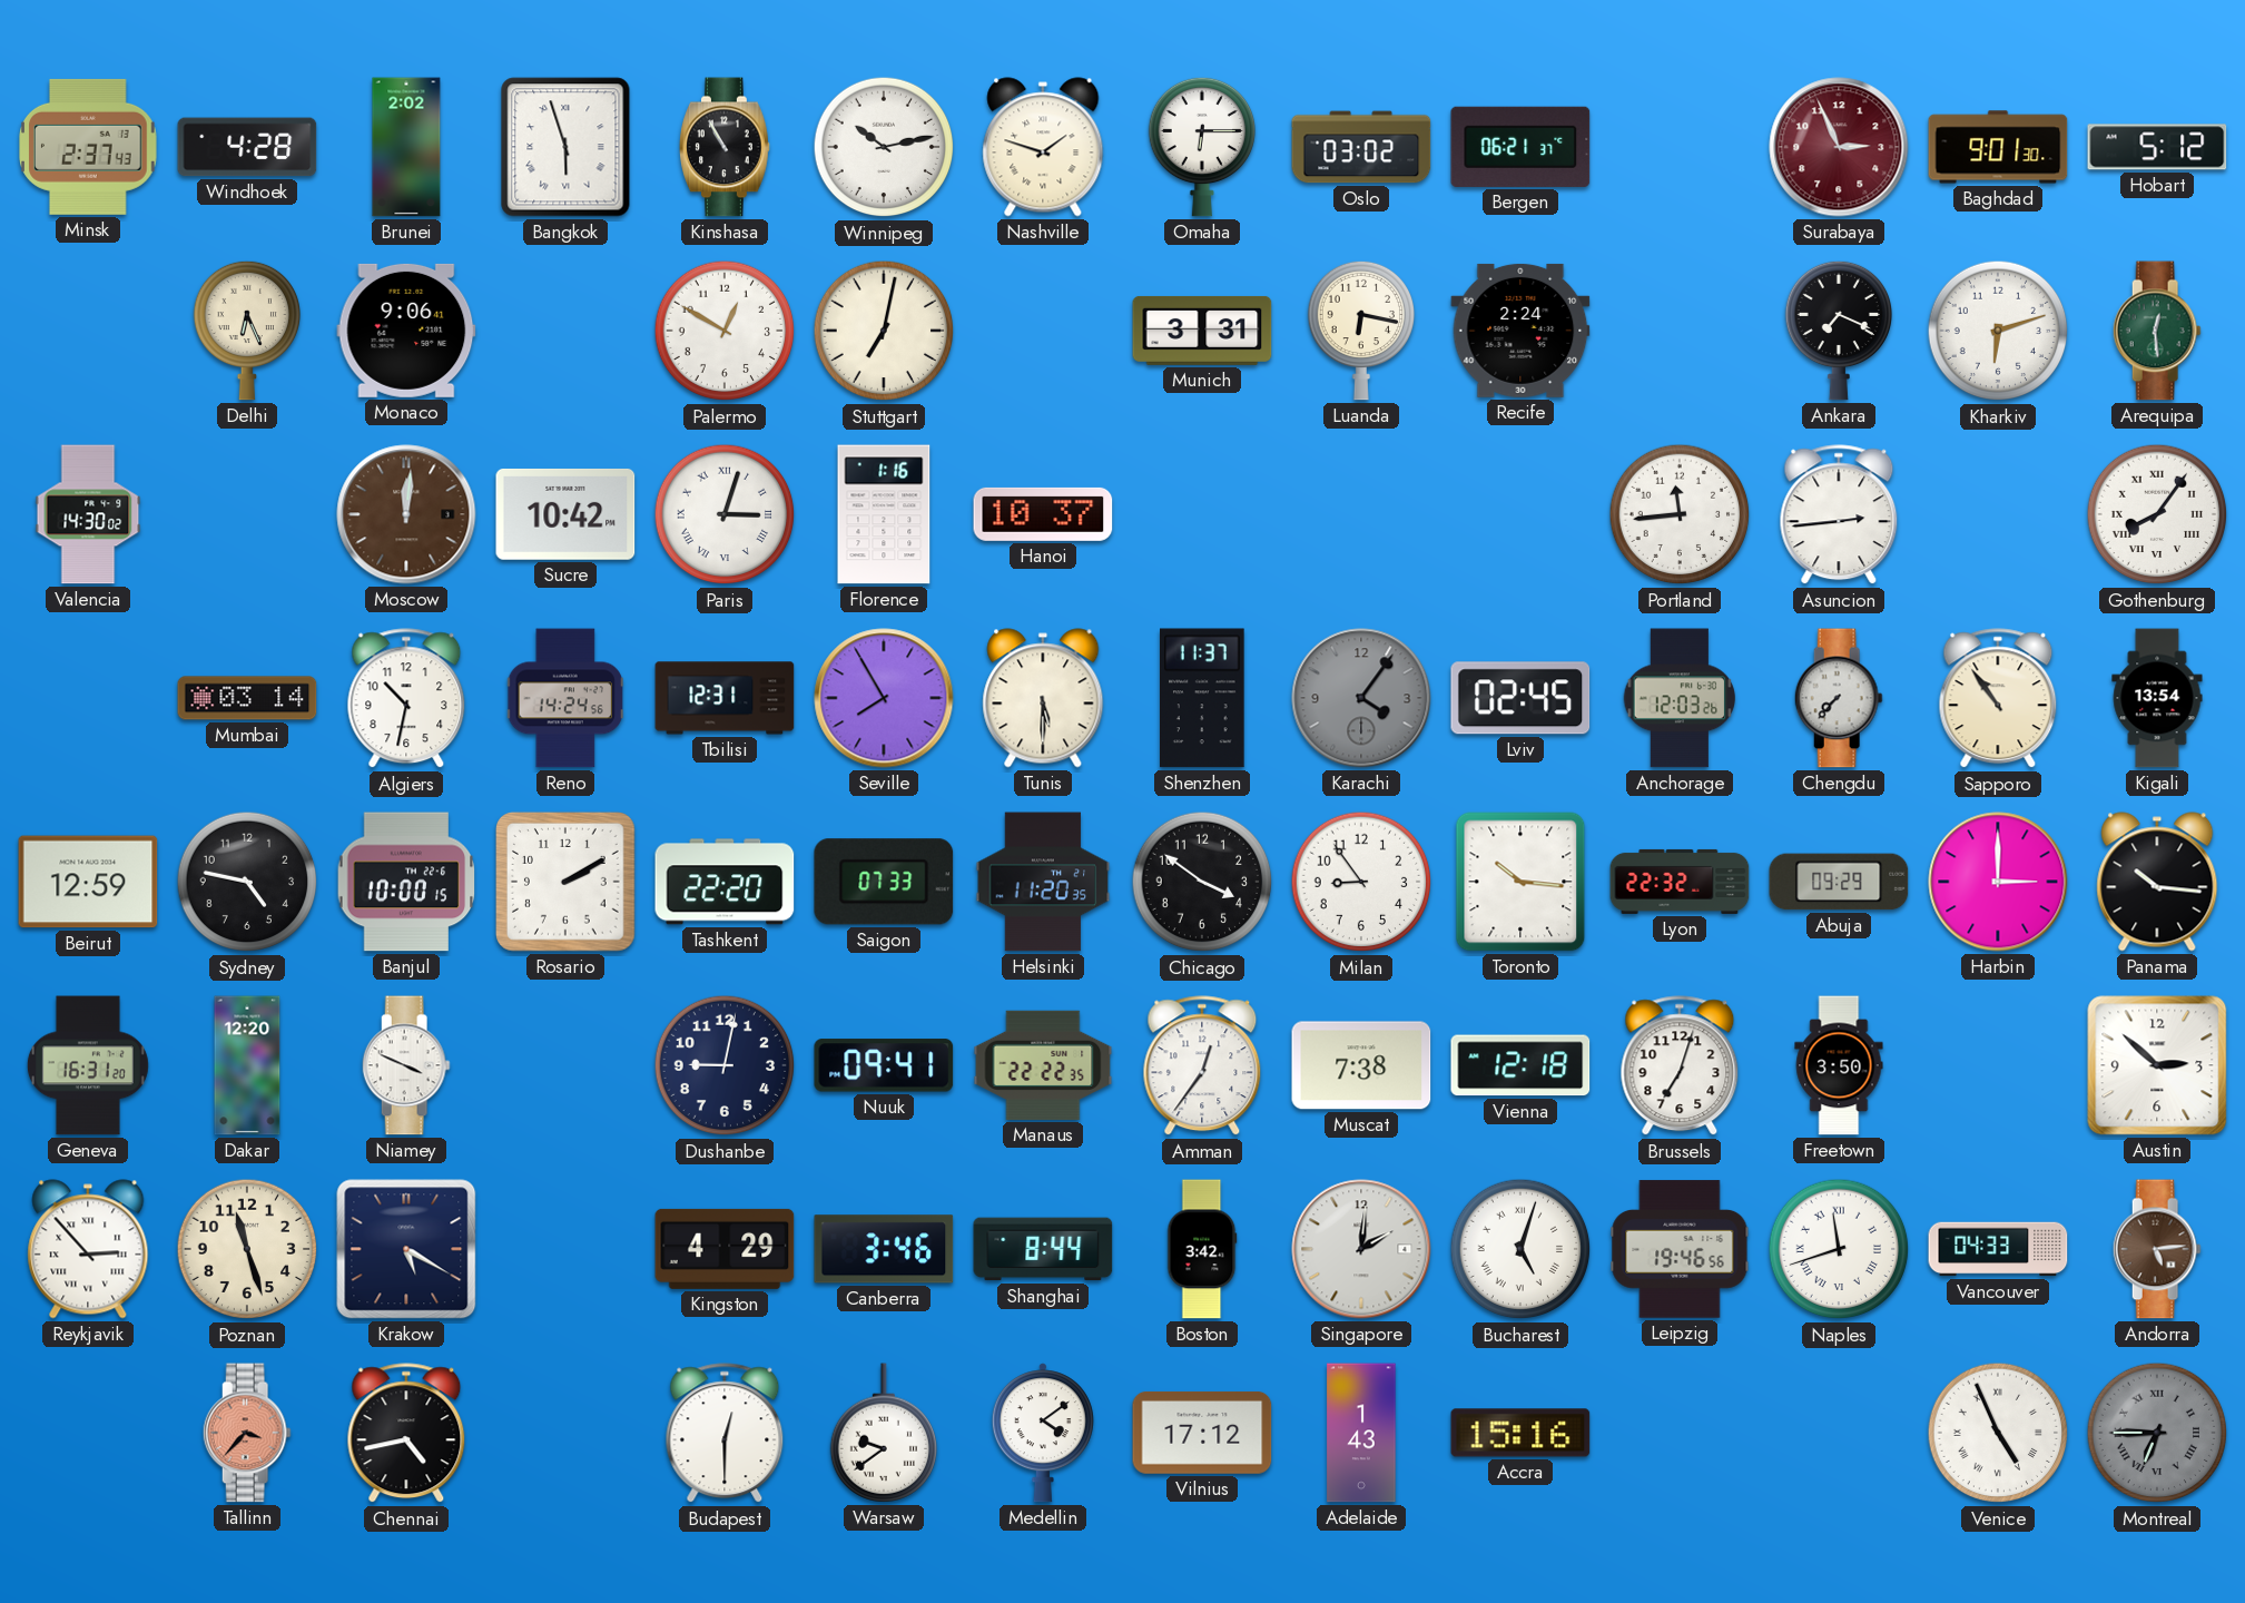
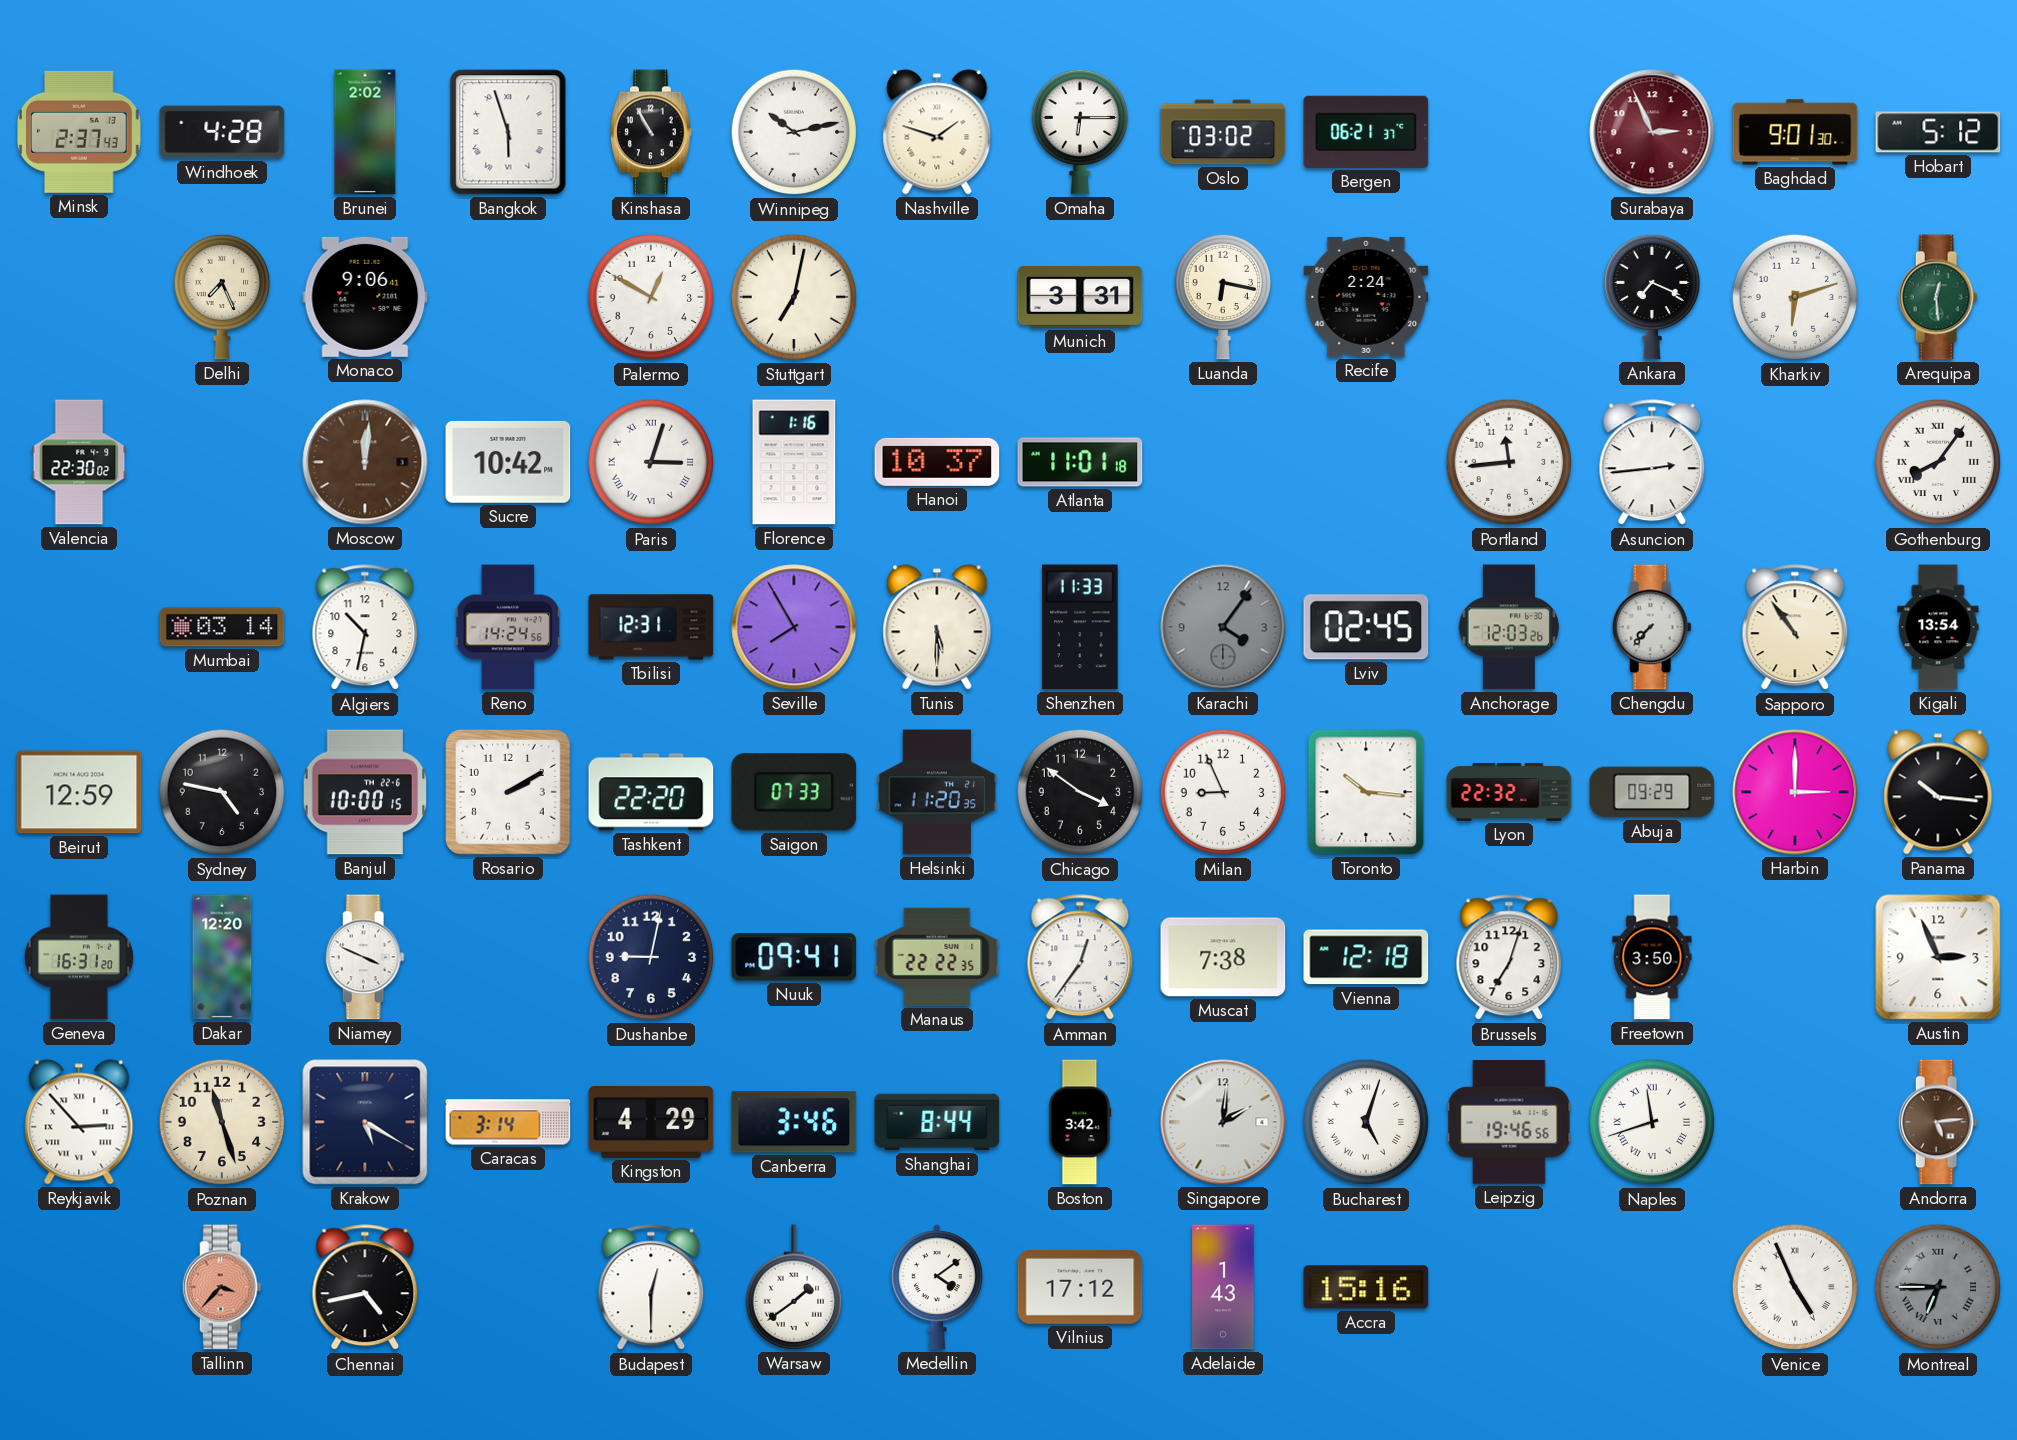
Delhi: 6:26 -> 7:26
Valencia: 14:30 -> 22:30
Atlanta: none -> 11:01
Shenzhen: 11:37 -> 11:33
Milan: 8:54 -> 8:56
Austin: 2:52 -> 2:56
Caracas: none -> 3:14
Vancouver: 04:33 -> none
Warsaw: 9:39 -> 1:39
